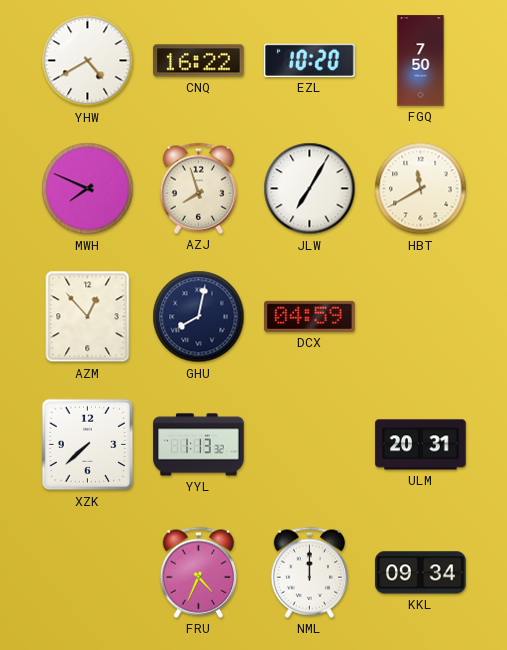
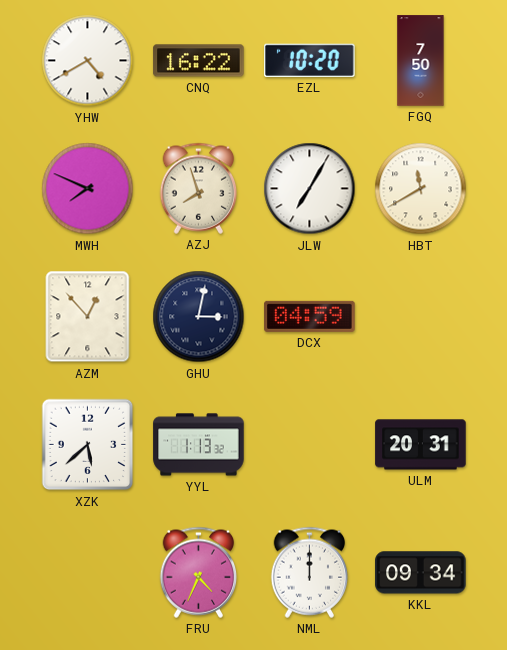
GHU: 8:02 -> 3:02
XZK: 7:38 -> 5:38
